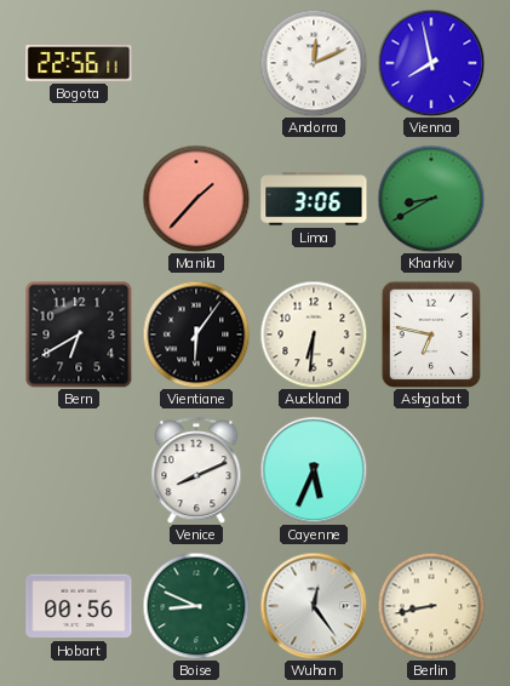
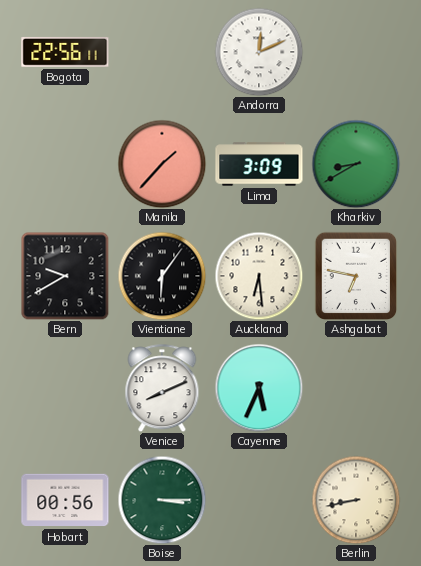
Vienna: 7:58 -> none
Lima: 3:06 -> 3:09
Bern: 6:40 -> 9:40
Auckland: 6:31 -> 6:29
Boise: 8:49 -> 3:15
Wuhan: 12:24 -> none
